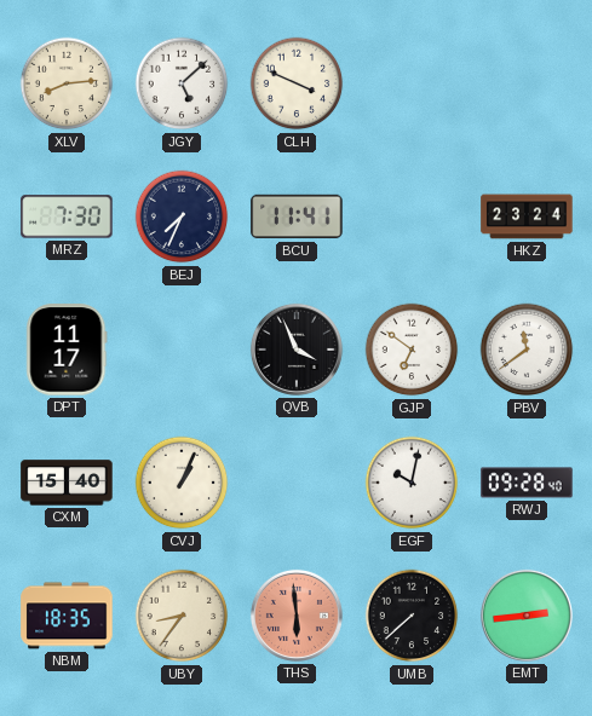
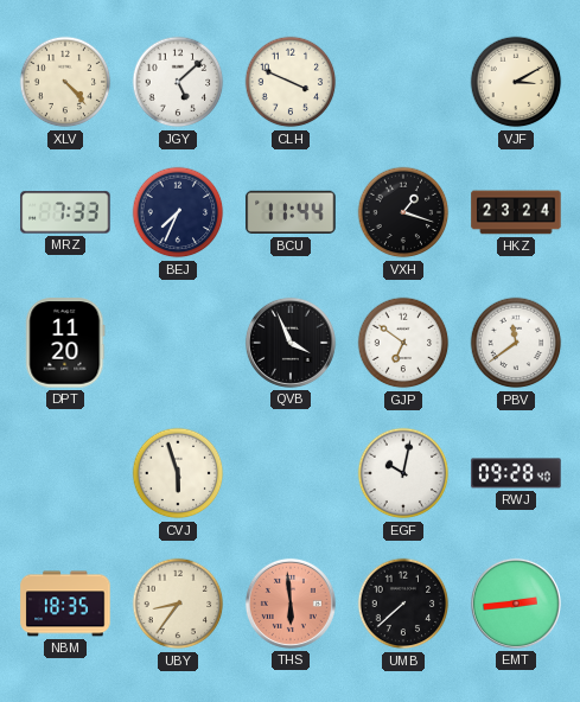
XLV: 8:14 -> 4:23
VJF: none -> 3:10
MRZ: 7:30 -> 7:33
BCU: 11:41 -> 11:44
VXH: none -> 1:18
DPT: 11:17 -> 11:20
CXM: 15:40 -> none
CVJ: 1:04 -> 5:57
